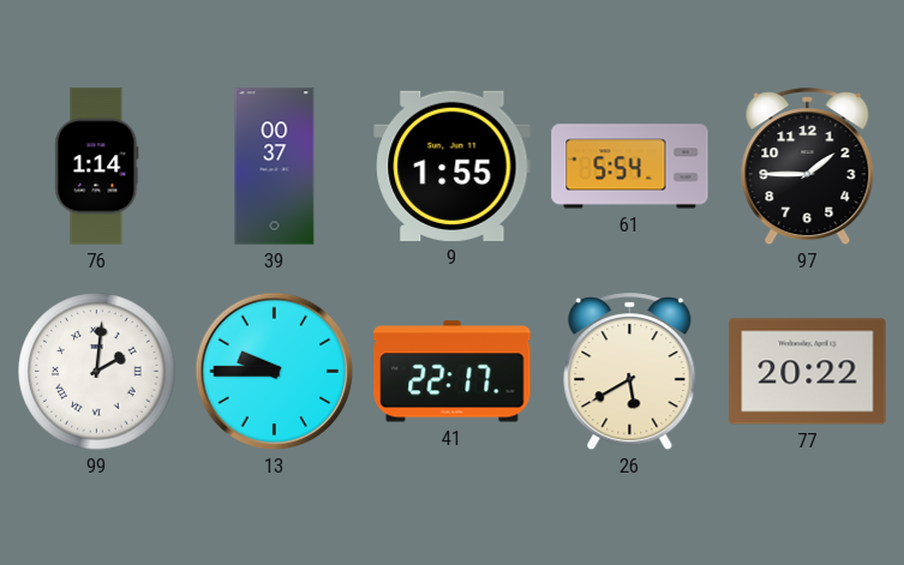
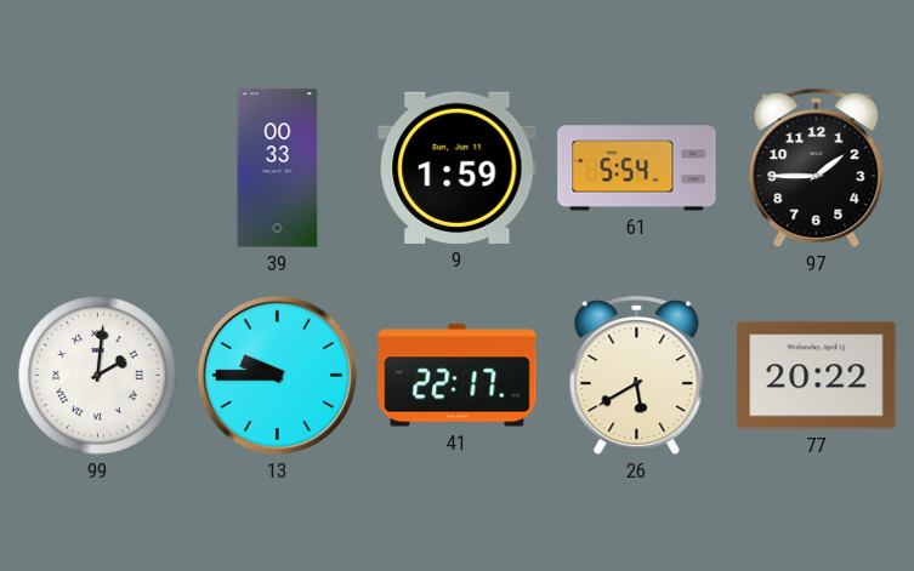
76: 1:14 -> none
39: 00:37 -> 00:33
9: 1:55 -> 1:59
